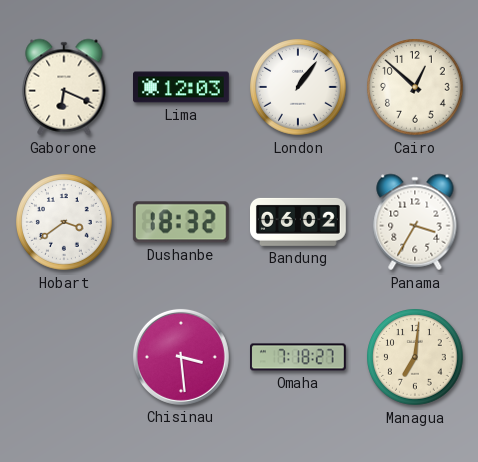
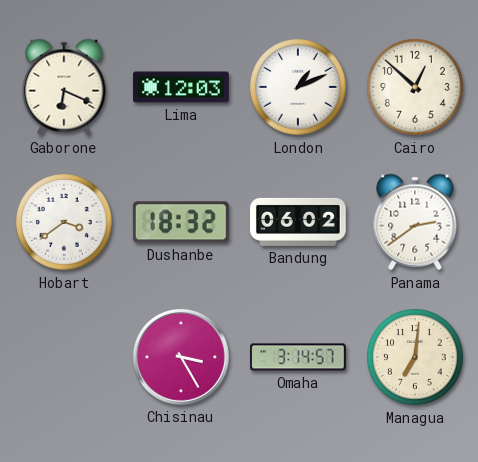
London: 1:06 -> 1:11
Panama: 3:35 -> 2:39
Chisinau: 3:29 -> 3:25
Omaha: 7:18 -> 3:14
